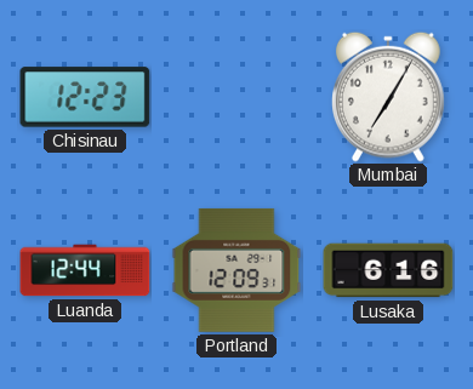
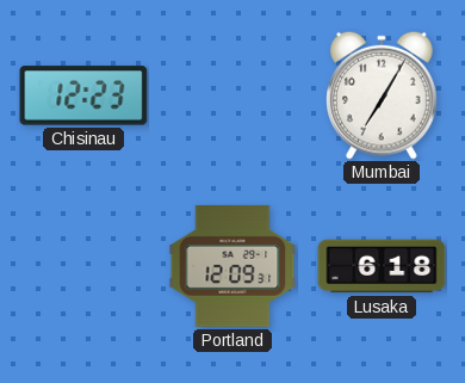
Luanda: 12:44 -> none
Lusaka: 6:16 -> 6:18
